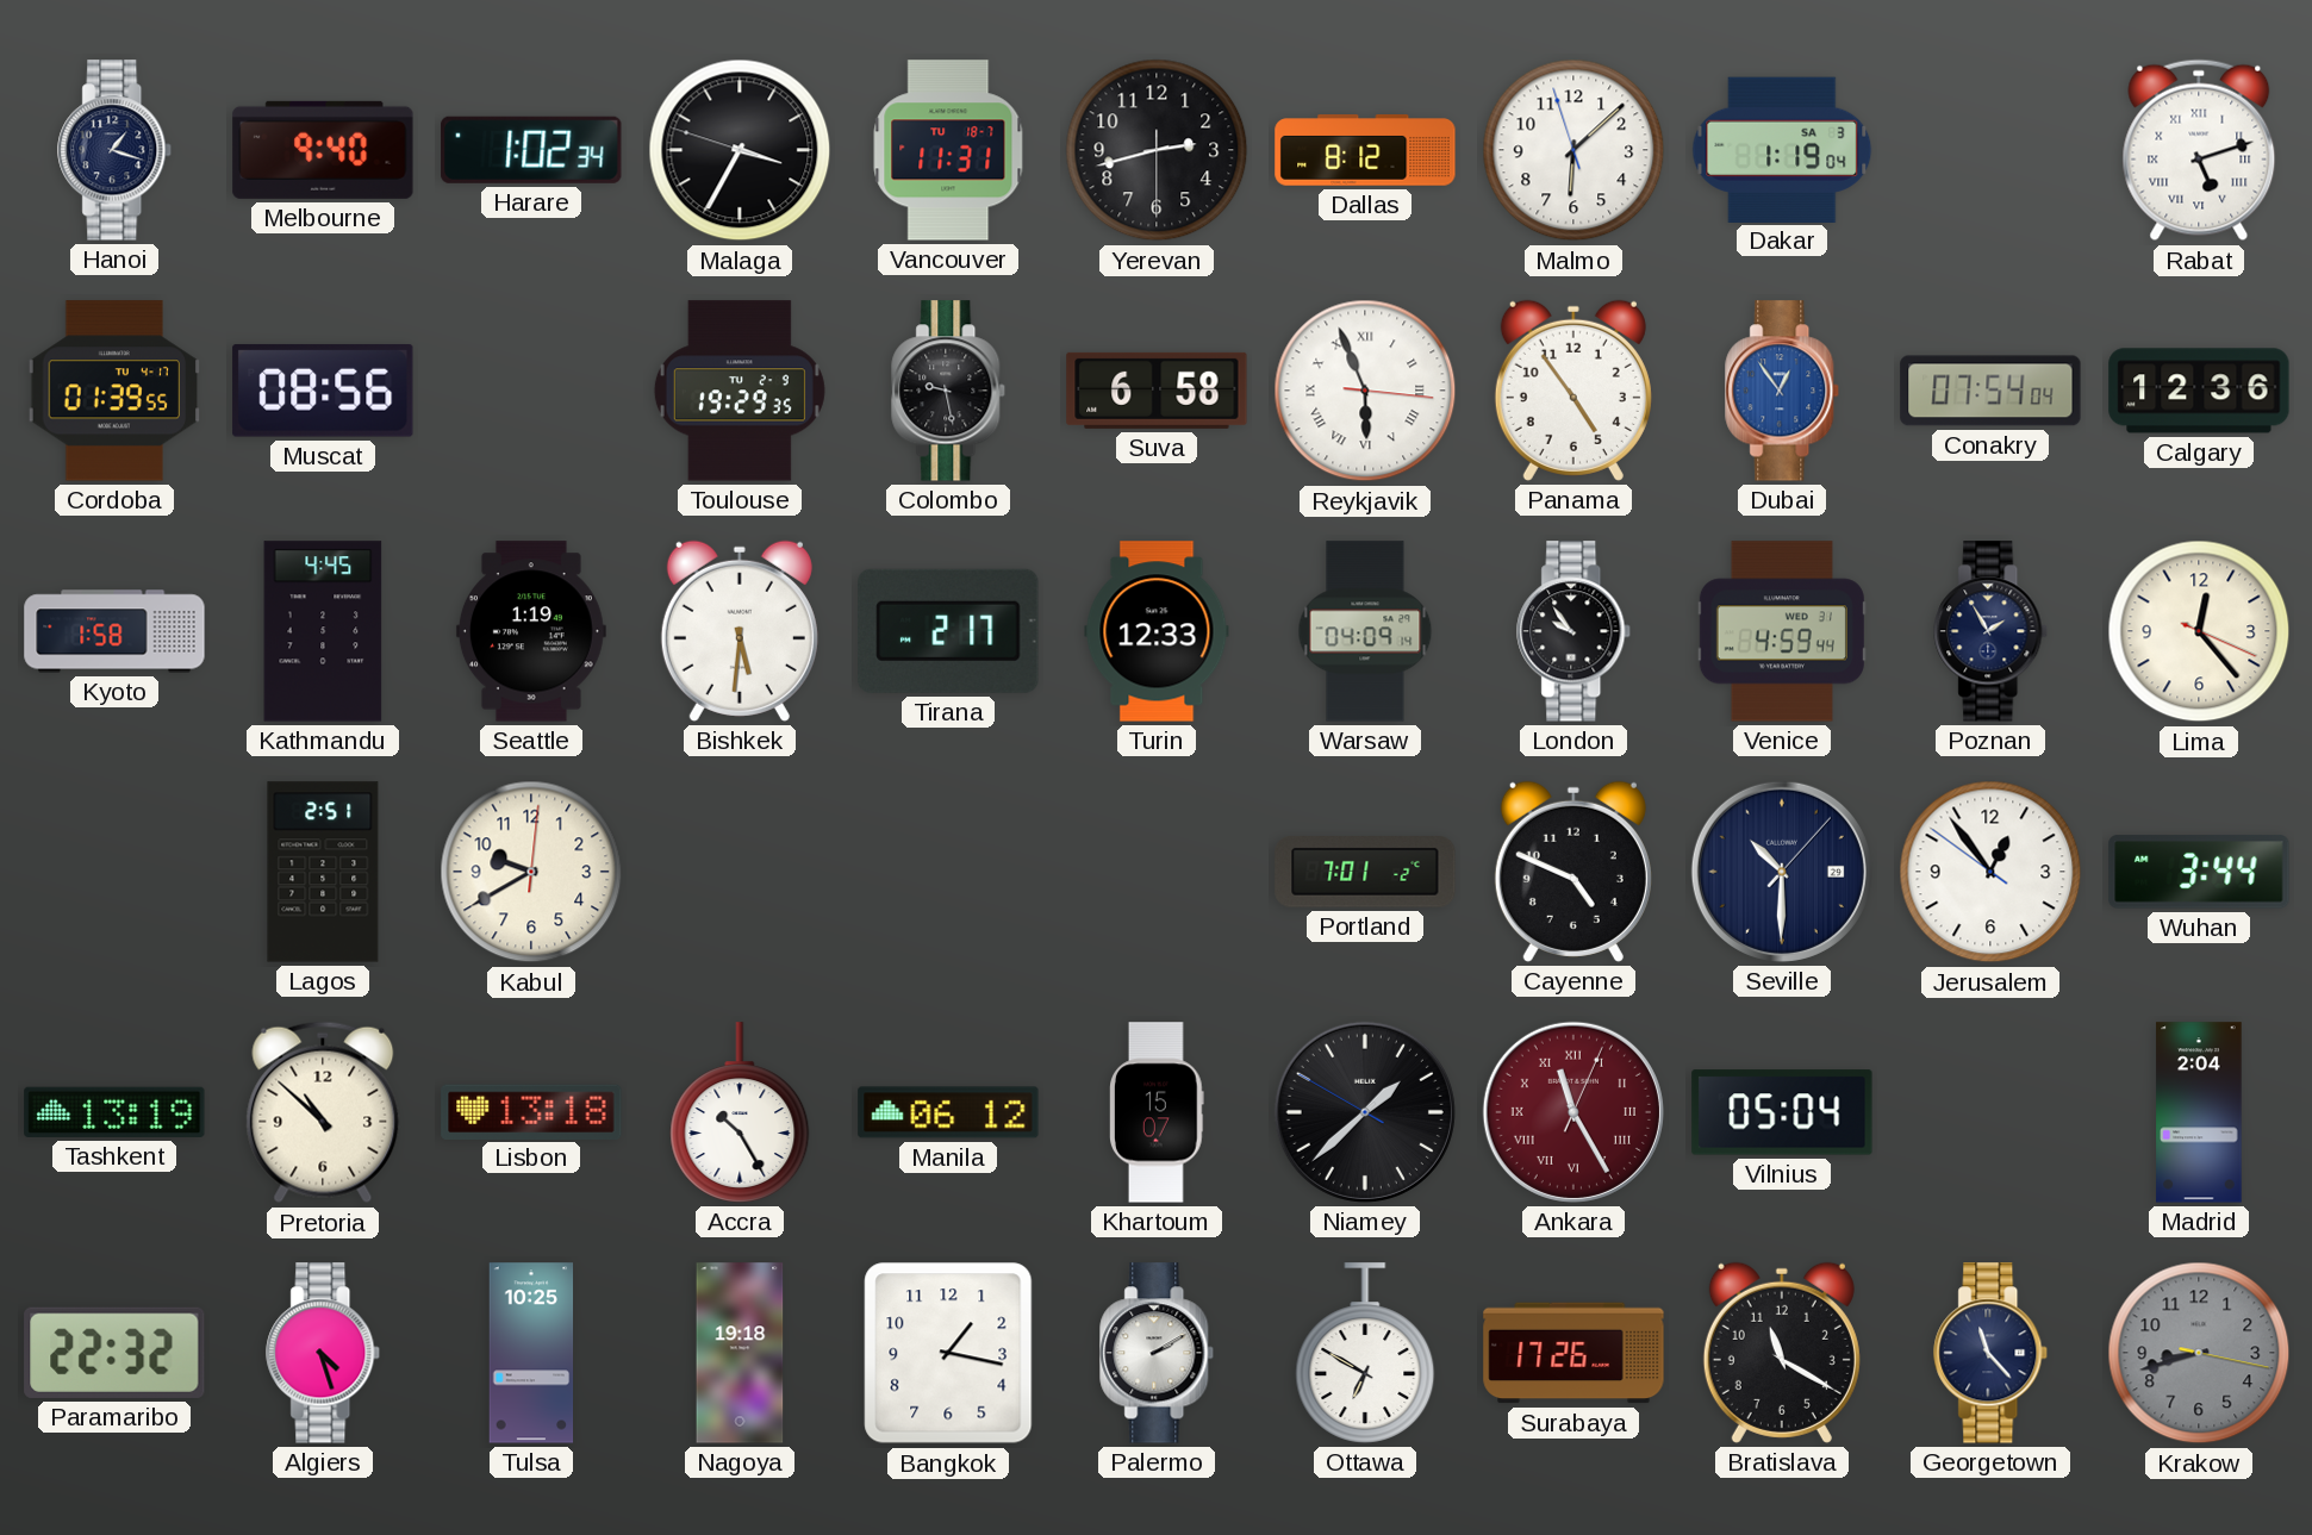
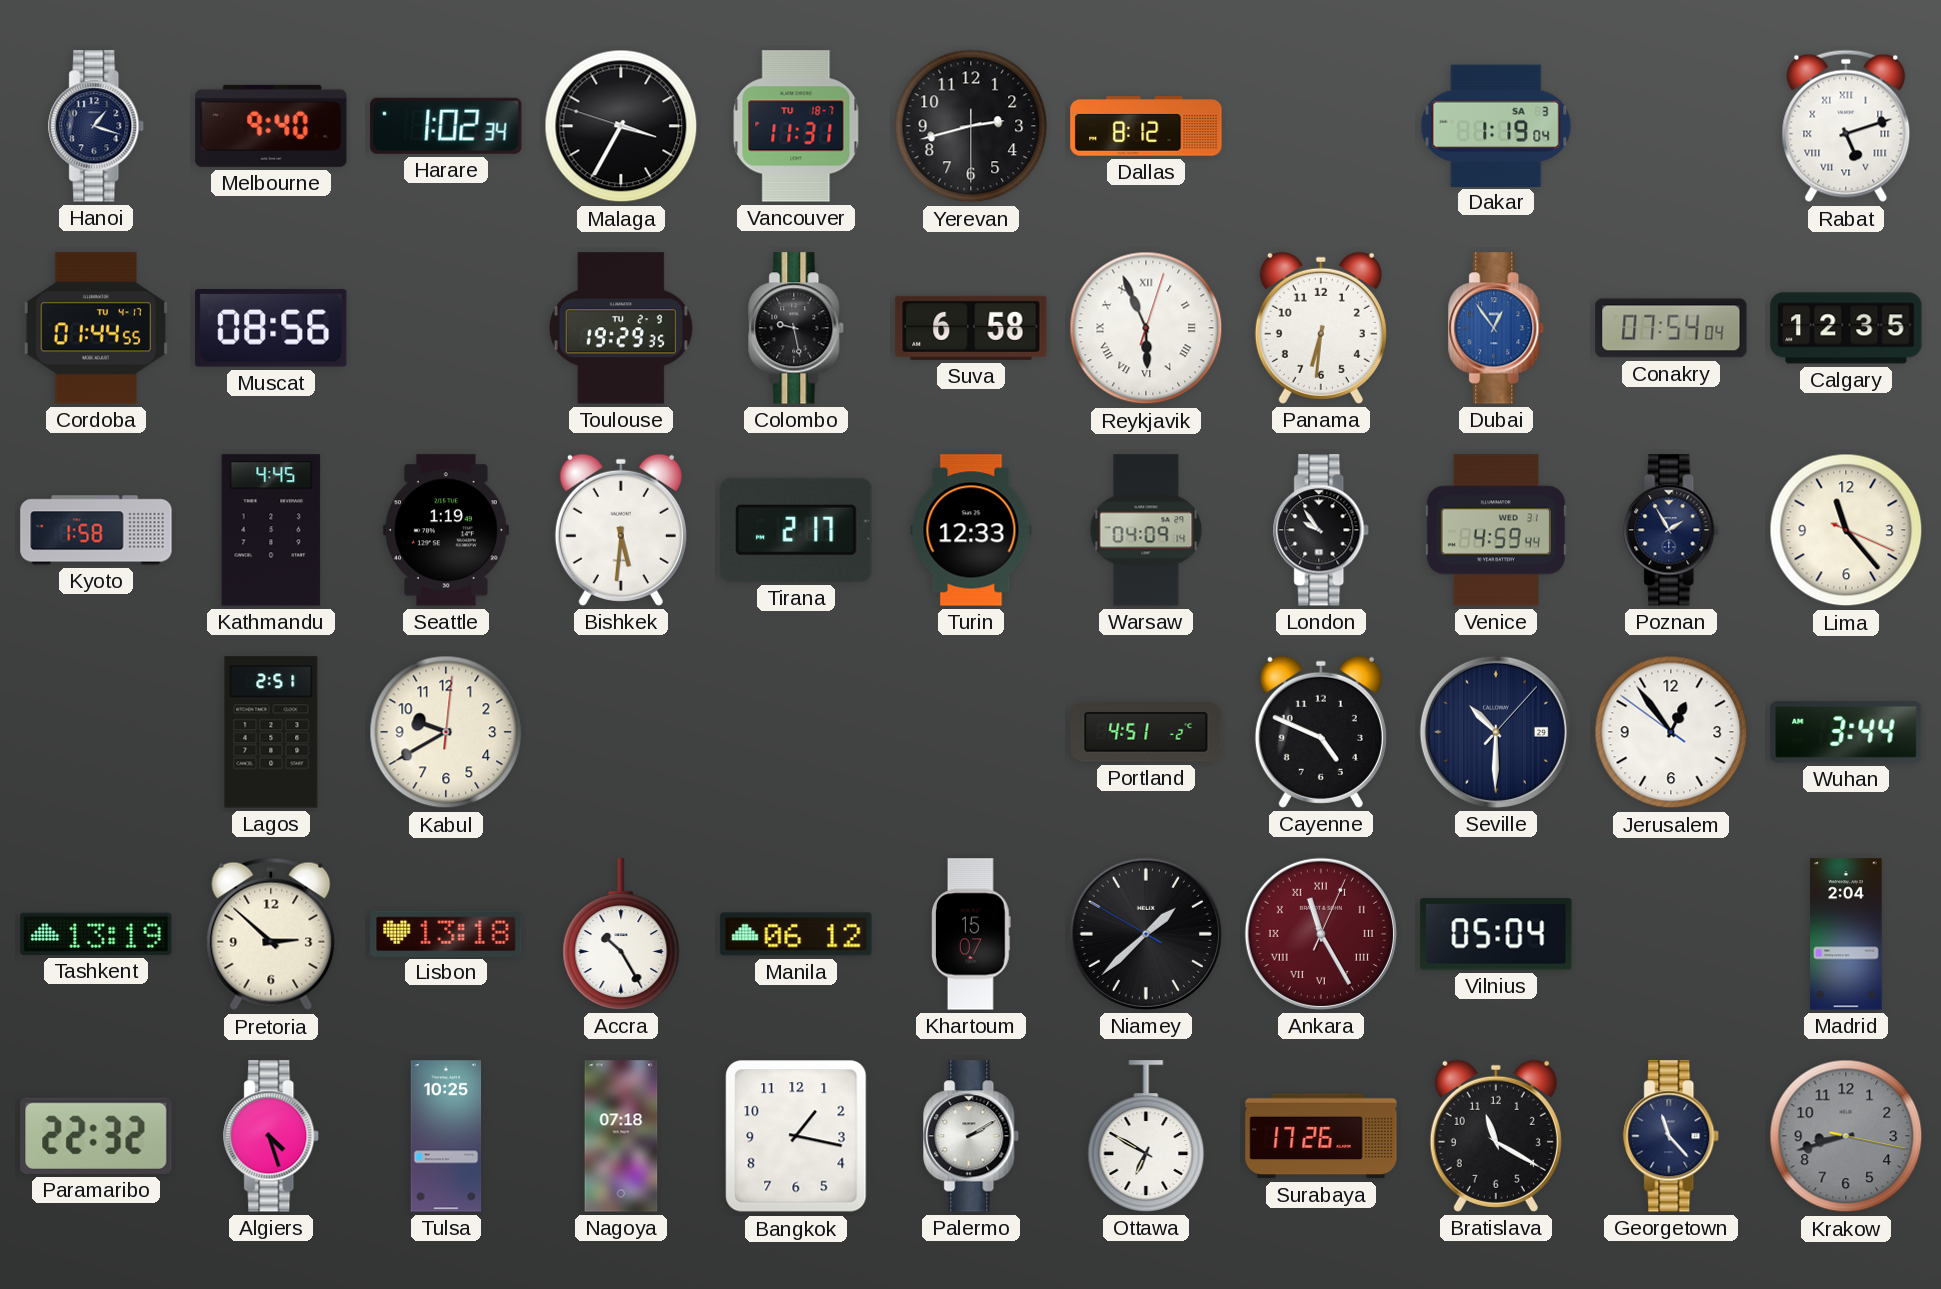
Malmo: 6:07 -> none
Cordoba: 01:39 -> 01:44
Reykjavik: 5:56:16 -> 5:56:03
Panama: 4:54 -> 6:31
Calgary: 12:36 -> 12:35
Lima: 12:23 -> 11:23
Portland: 7:01 -> 4:51
Pretoria: 10:52 -> 2:52
Nagoya: 19:18 -> 07:18
